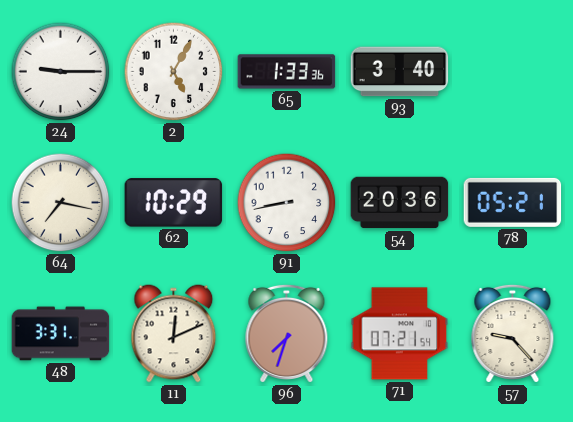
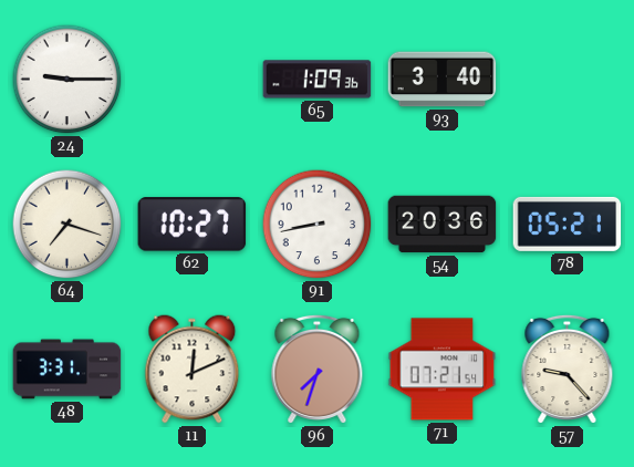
2: 5:05 -> none
65: 1:33 -> 1:09
64: 7:17 -> 7:18
62: 10:29 -> 10:27
